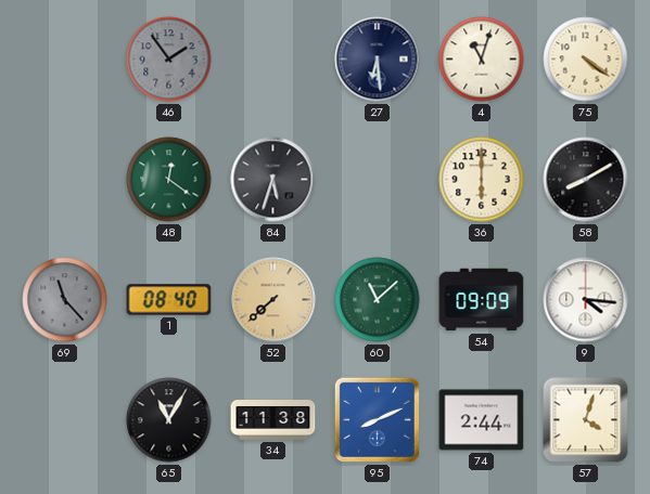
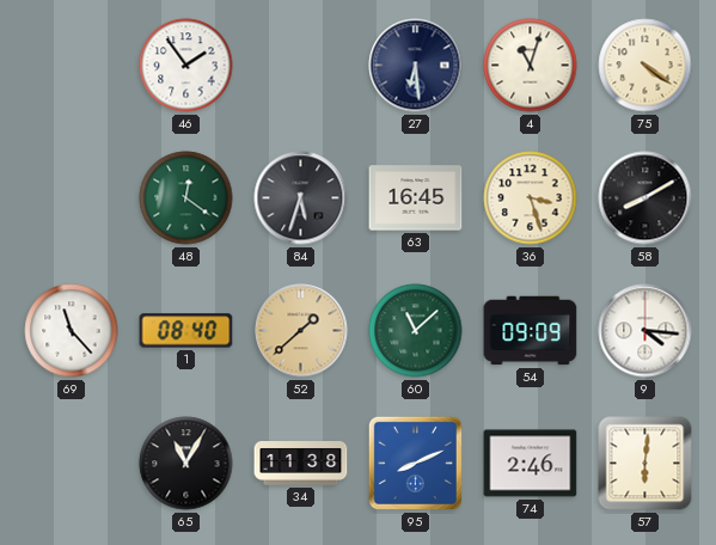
46 dial: grey -> white
63: none -> 16:45
36: 6:00 -> 3:27
69 dial: grey -> white
52: 7:38 -> 1:38
74: 2:44 -> 2:46
57: 4:03 -> 6:01
